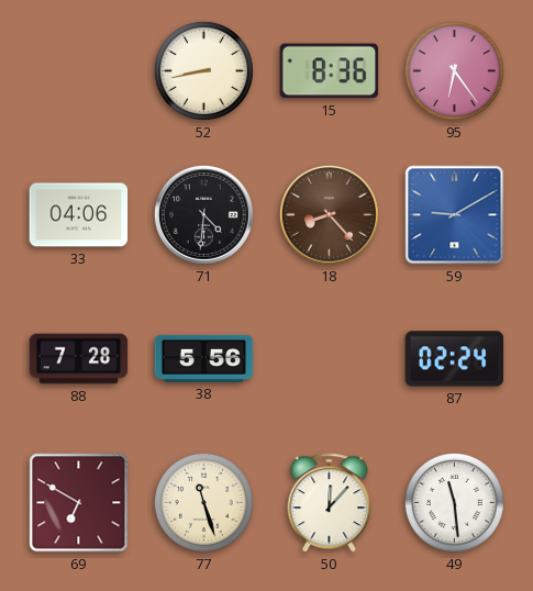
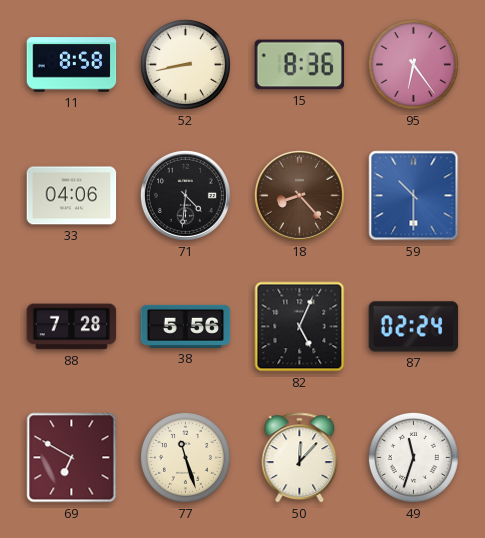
11: none -> 8:58
59: 9:10 -> 10:30
82: none -> 5:04
49: 11:29 -> 11:33
